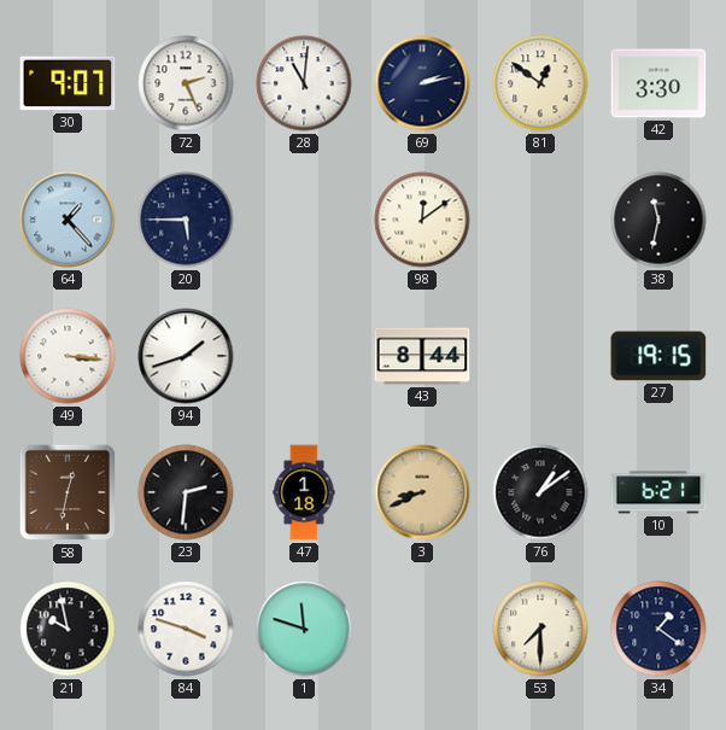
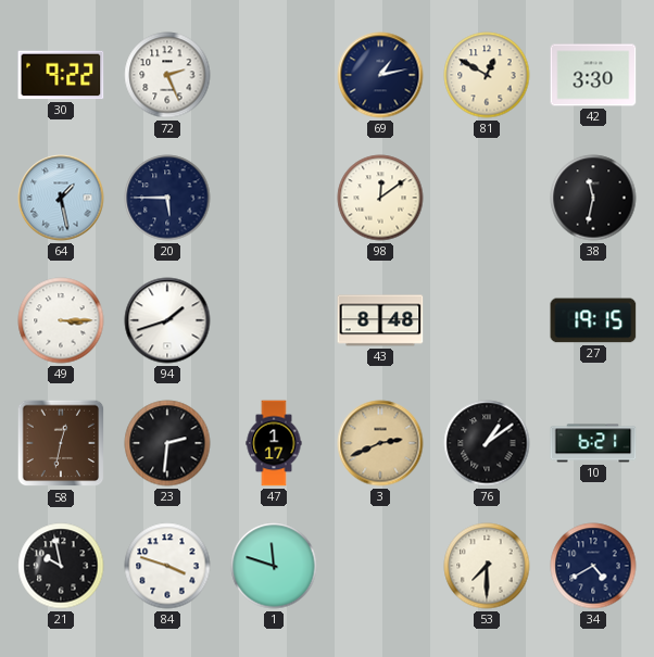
30: 9:07 -> 9:22
28: 11:01 -> none
69: 2:13 -> 1:13
81: 12:51 -> 12:50
64: 1:23 -> 1:28
49: 3:16 -> 3:15
43: 8:44 -> 8:48
47: 1:18 -> 1:17
3: 8:41 -> 2:41
34: 1:21 -> 4:40
